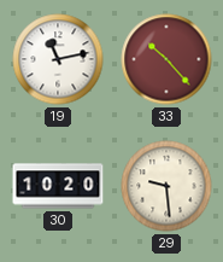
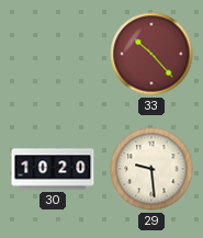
19: 11:13 -> none
